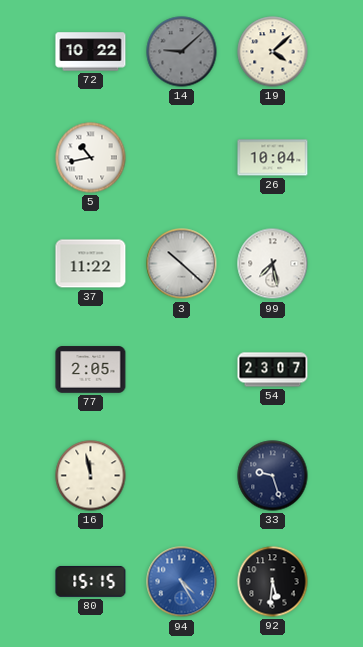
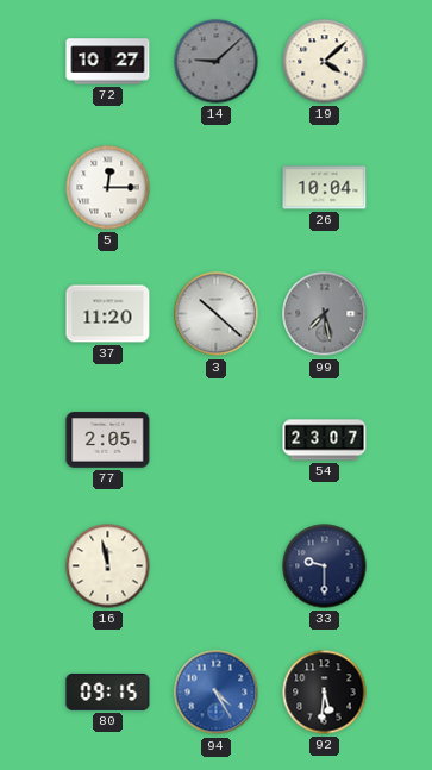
72: 10:22 -> 10:27
5: 10:43 -> 12:15
37: 11:22 -> 11:20
99 dial: white -> grey
33: 9:27 -> 9:30
80: 15:15 -> 09:15
